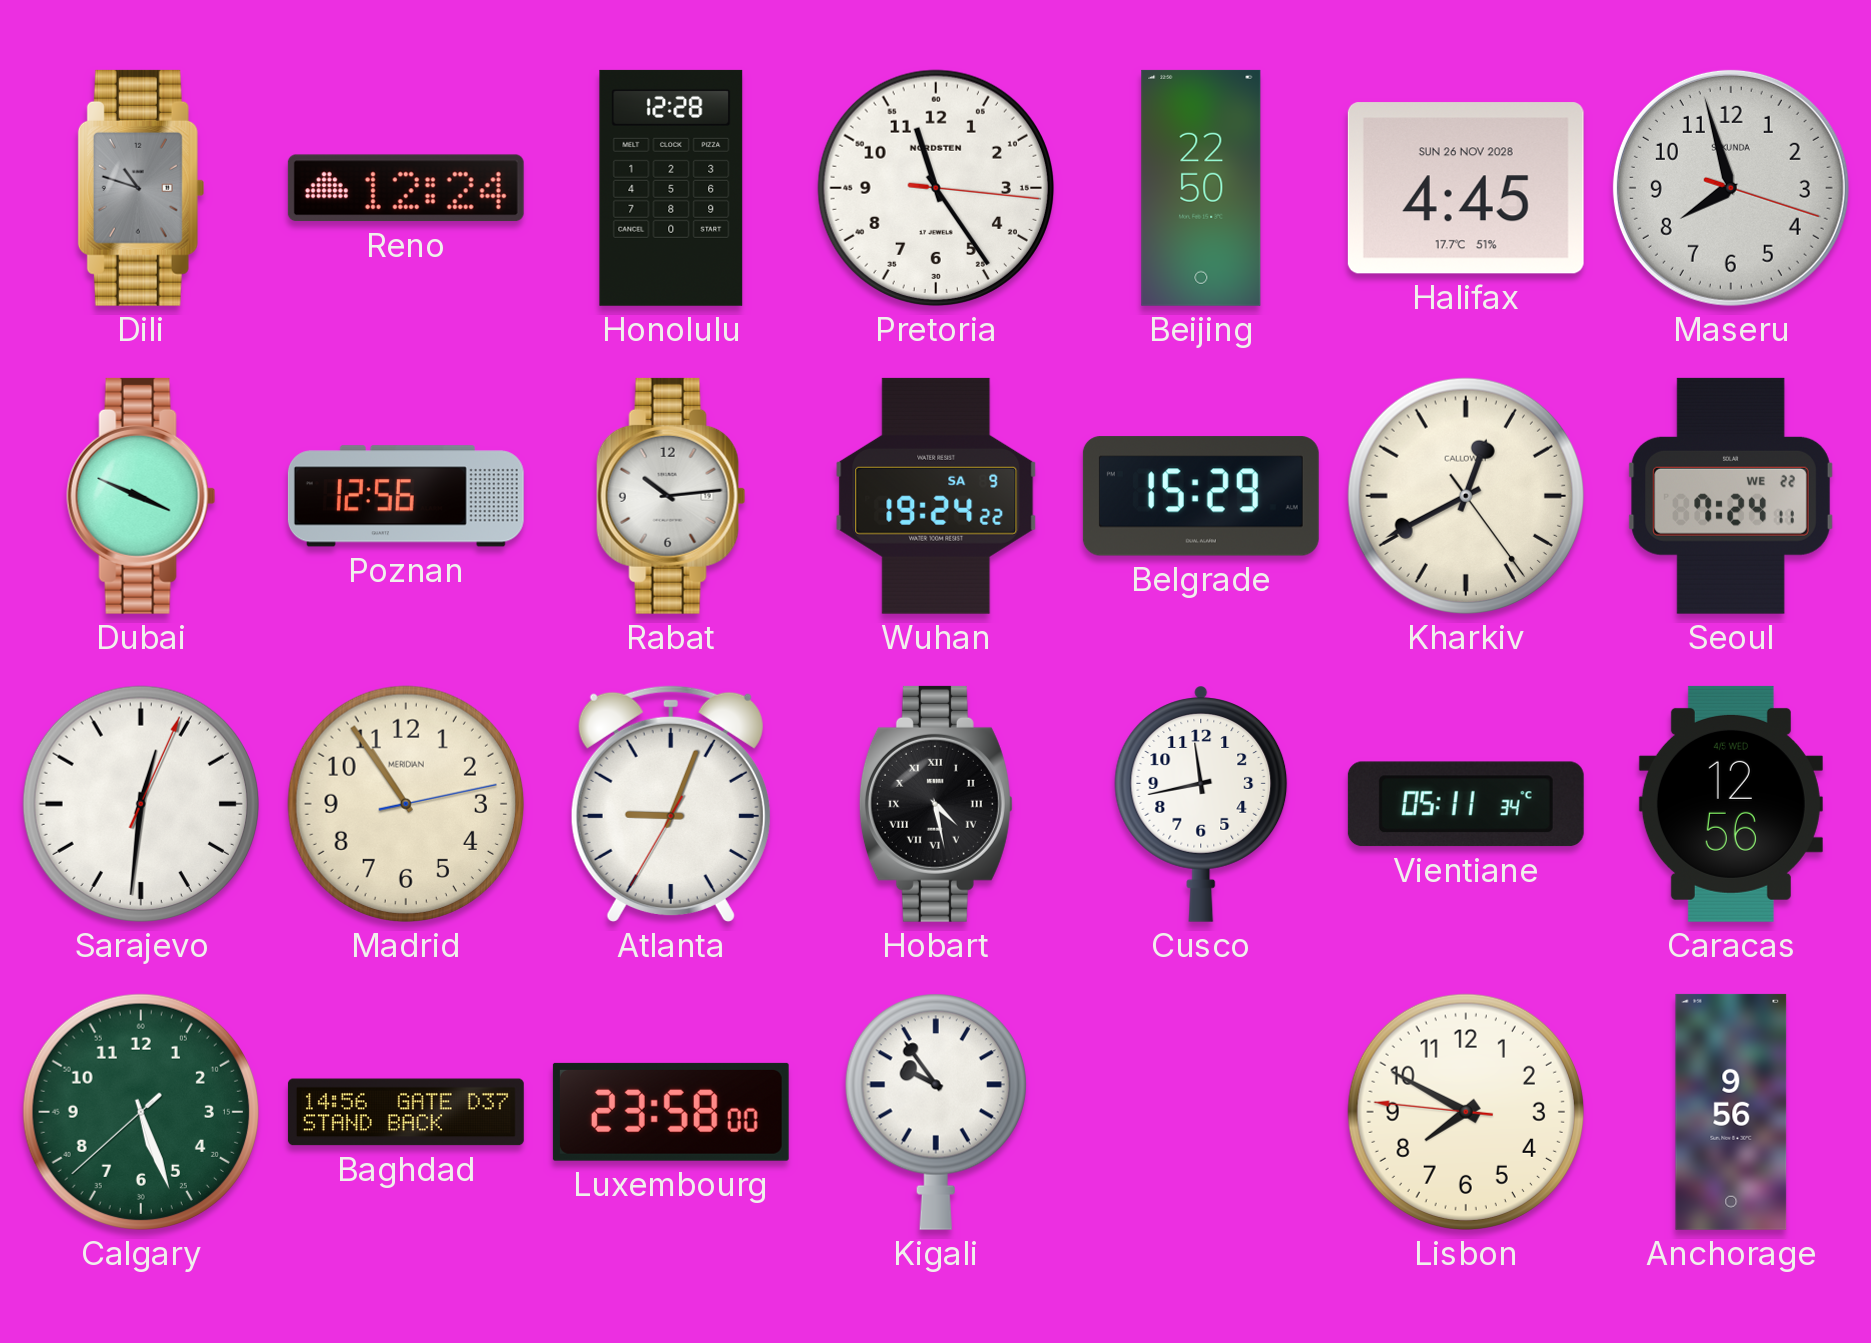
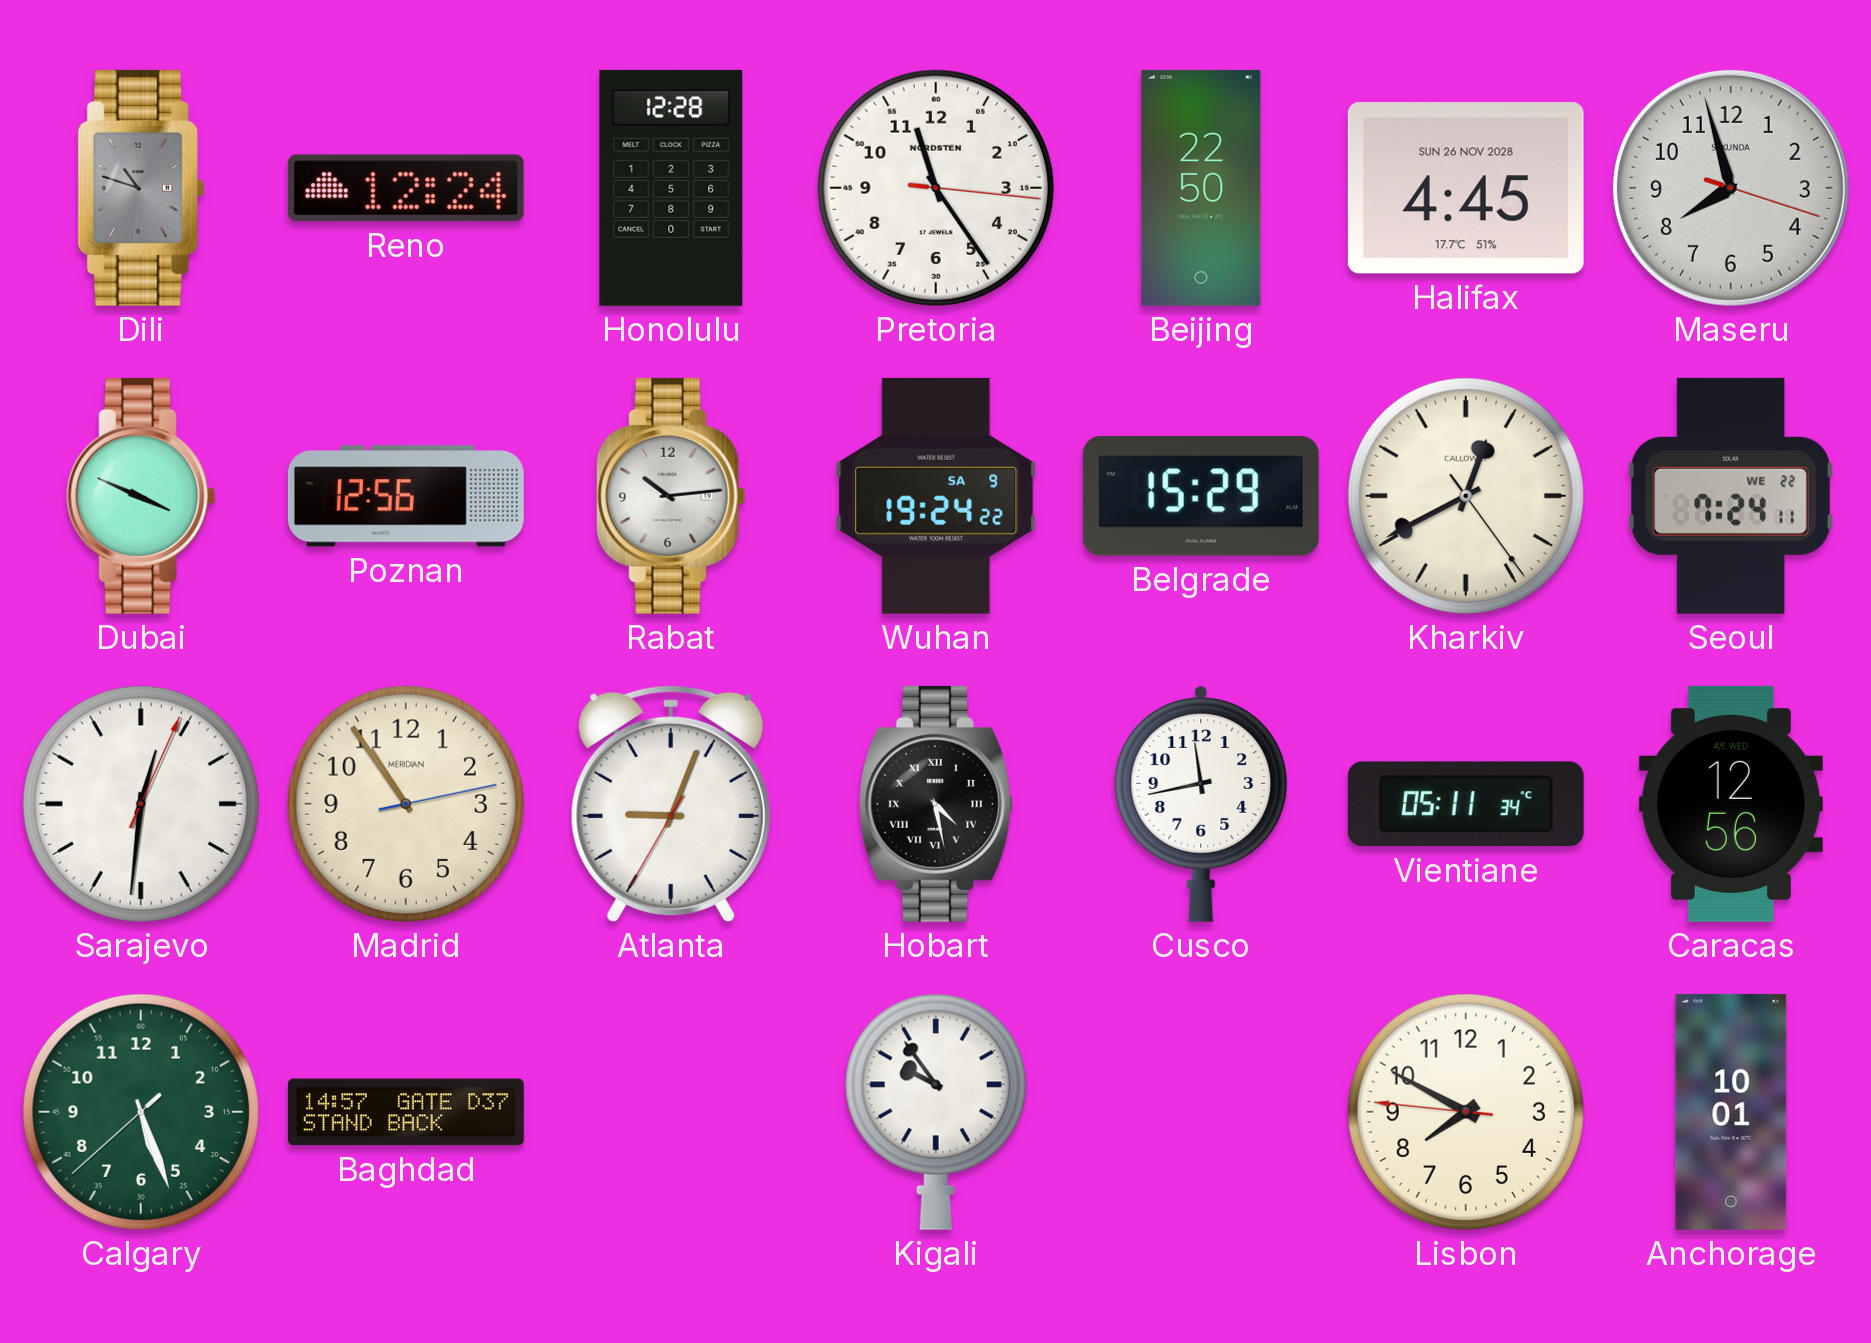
Baghdad: 14:56 -> 14:57
Luxembourg: 23:58 -> none
Anchorage: 9:56 -> 10:01
